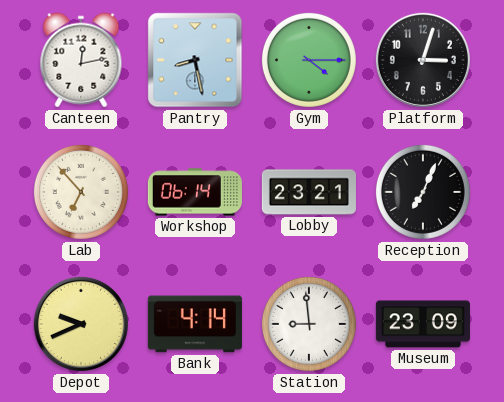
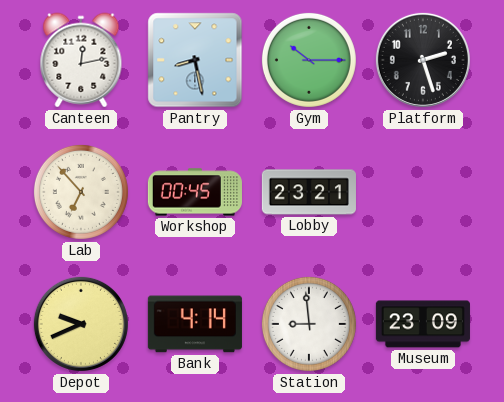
Gym: 4:15 -> 10:15
Platform: 3:03 -> 2:27
Workshop: 06:14 -> 00:45
Reception: 7:04 -> none
